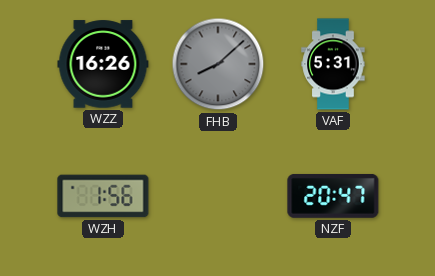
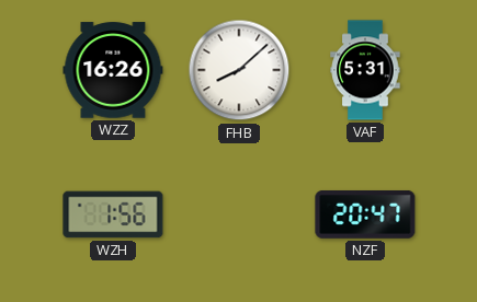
FHB dial: grey -> white
